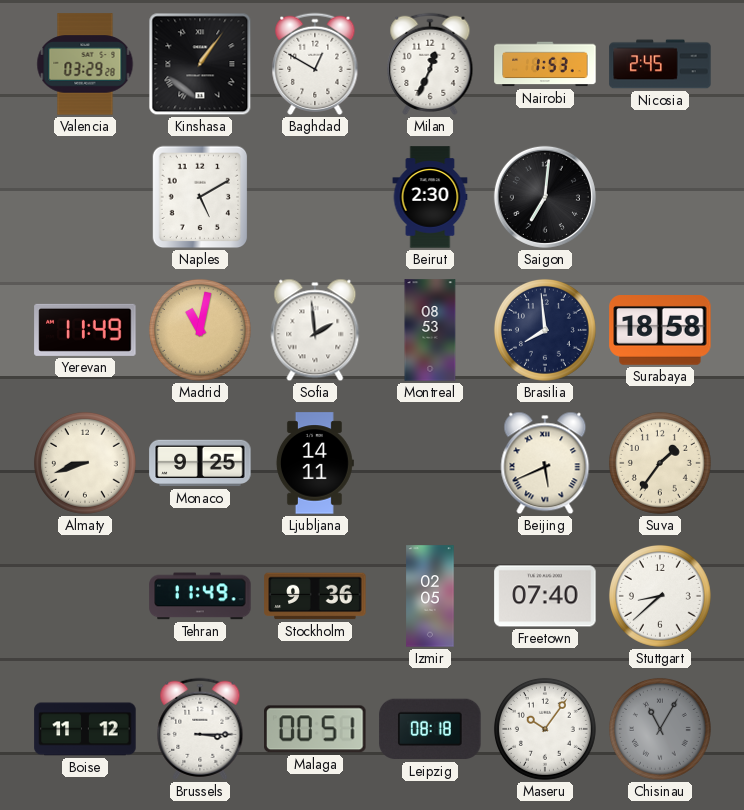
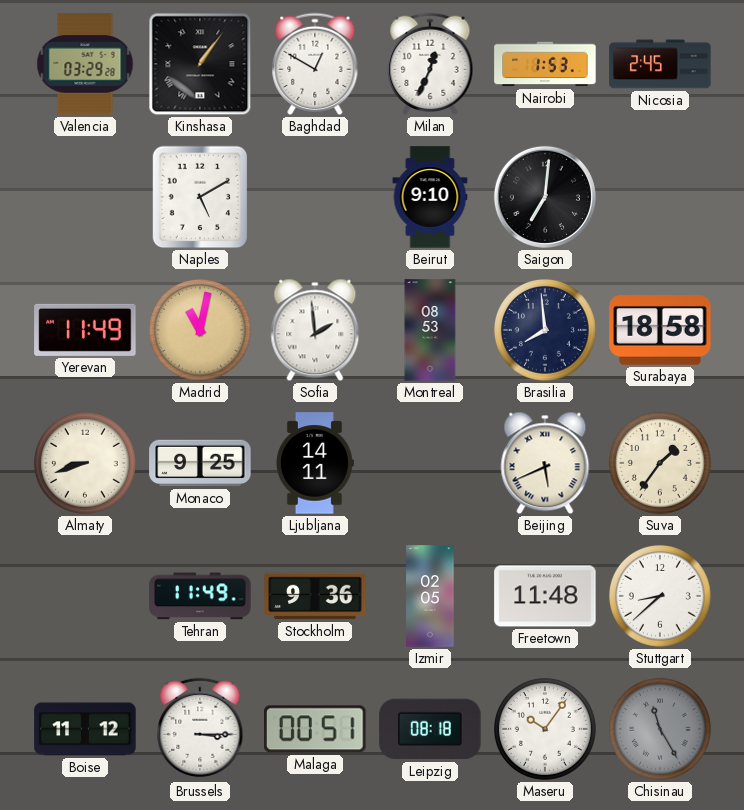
Beirut: 2:30 -> 9:10
Freetown: 07:40 -> 11:48
Chisinau: 11:05 -> 11:25
